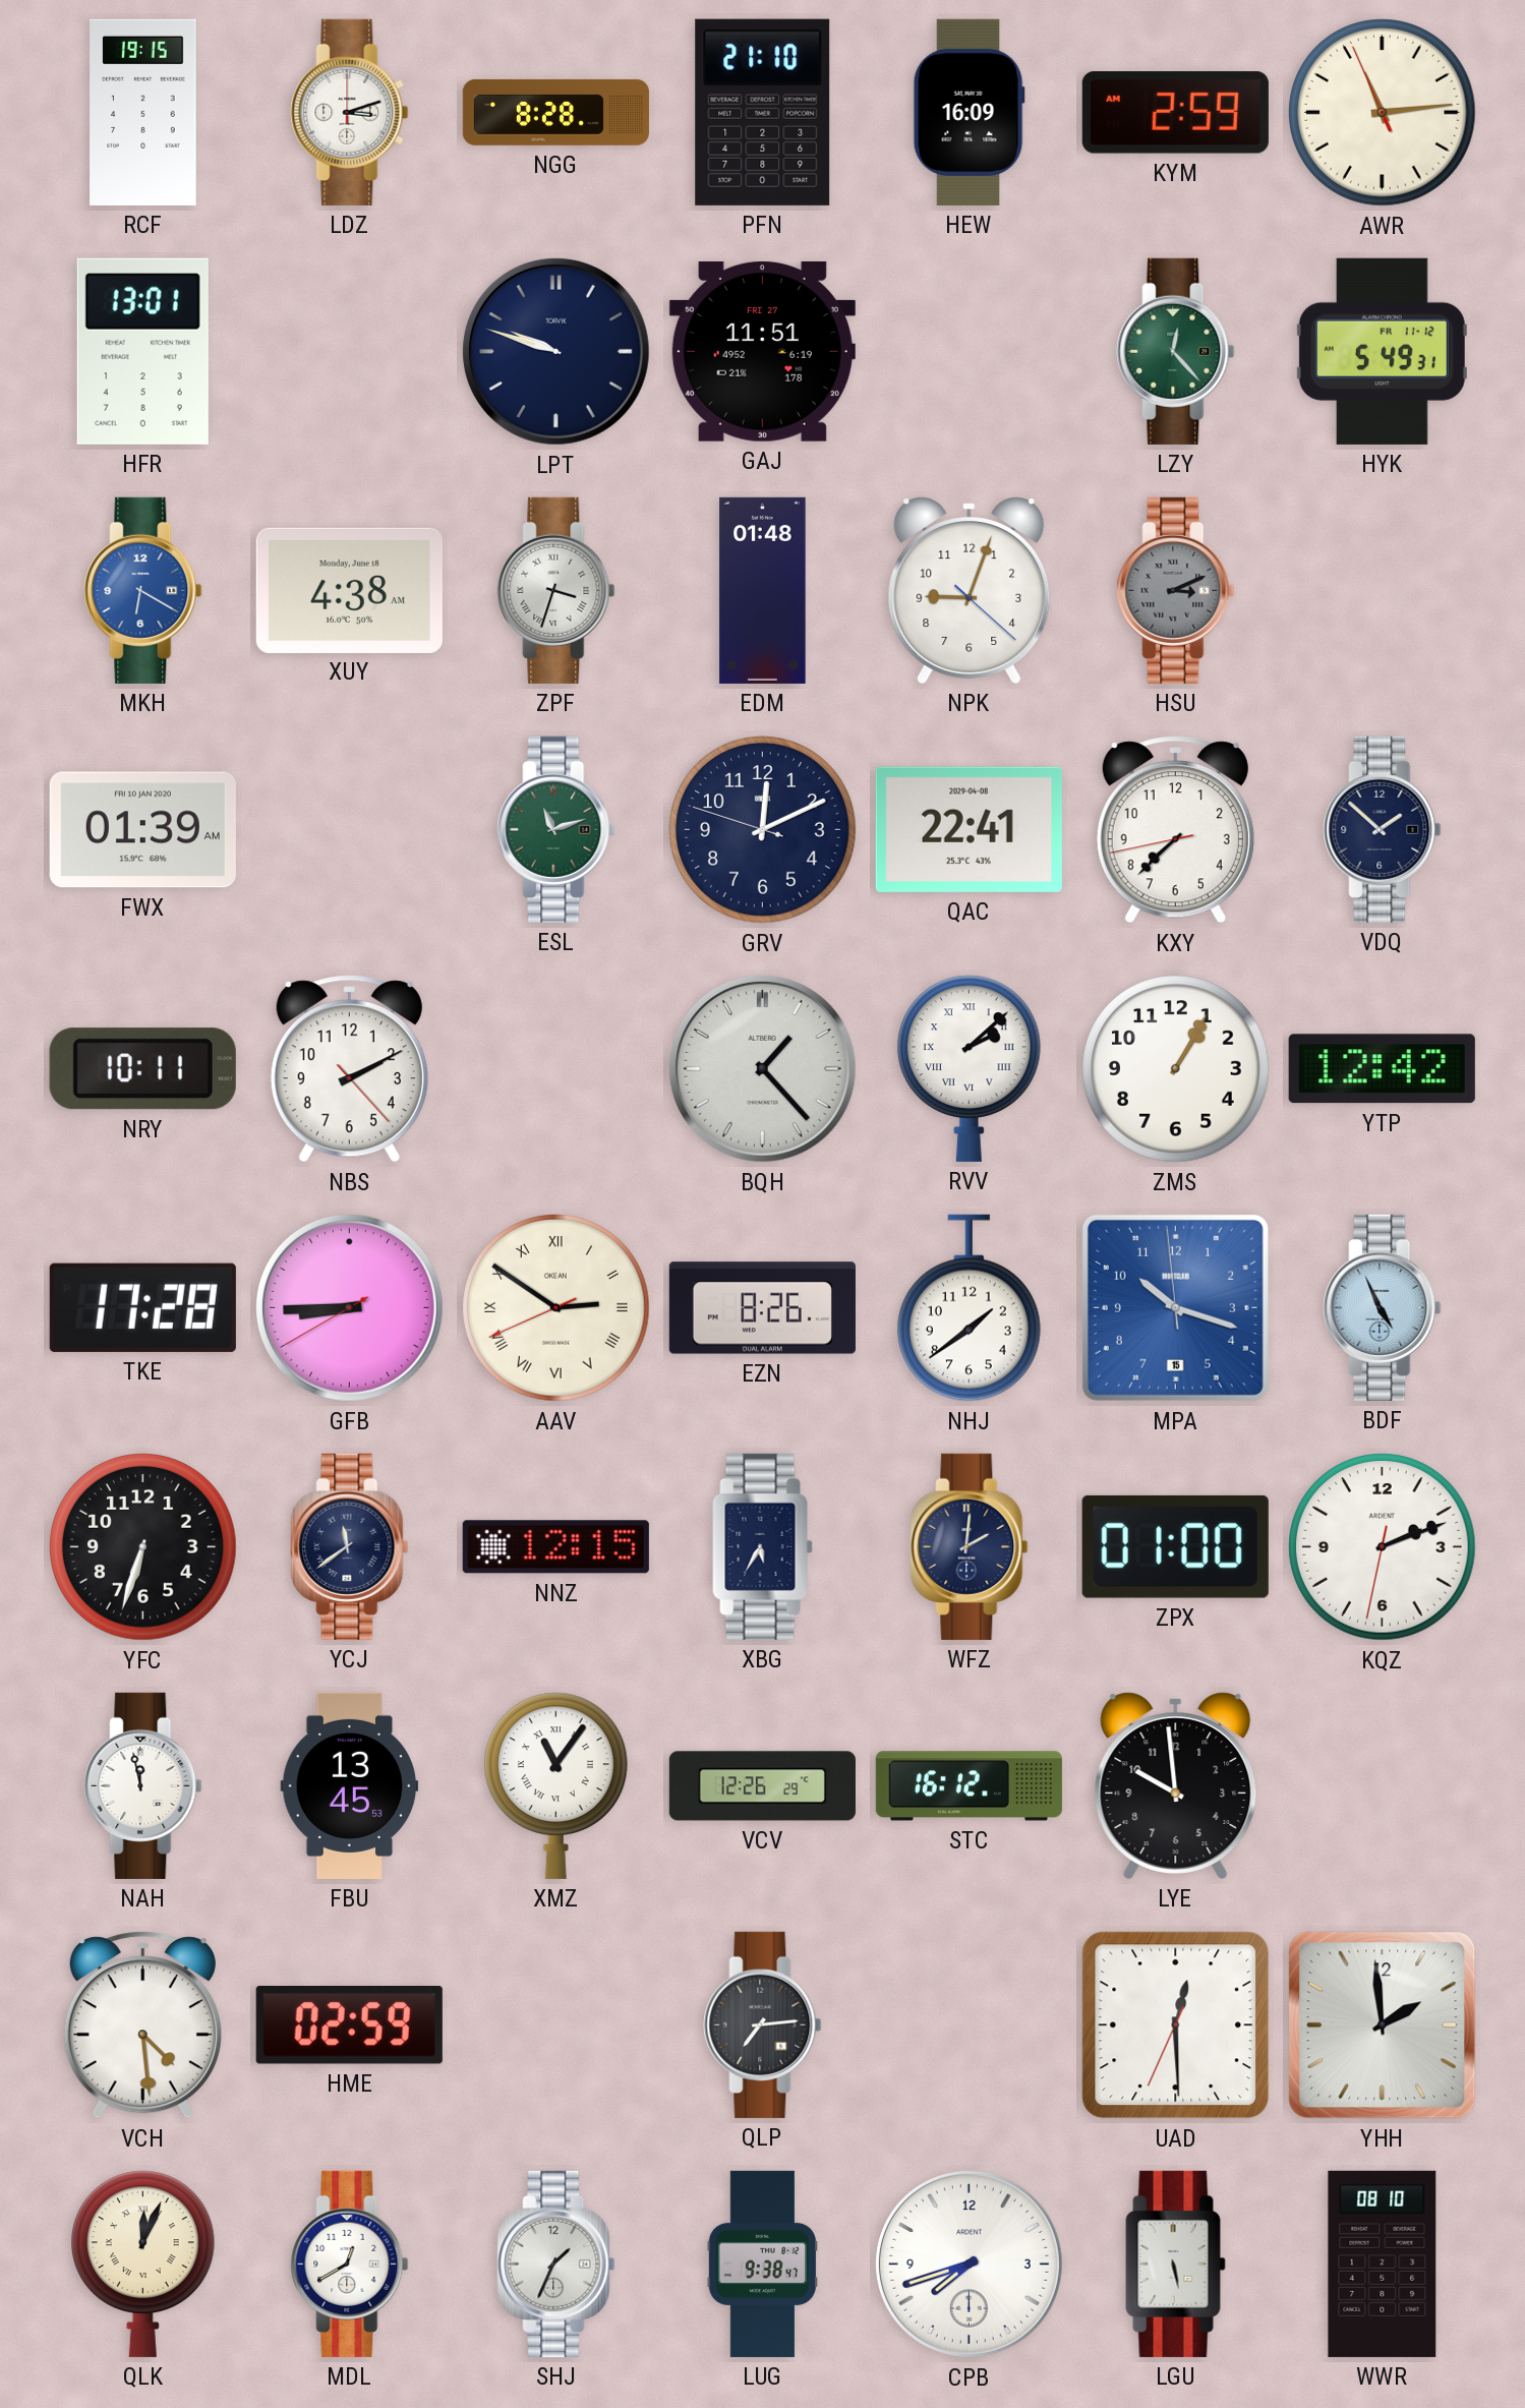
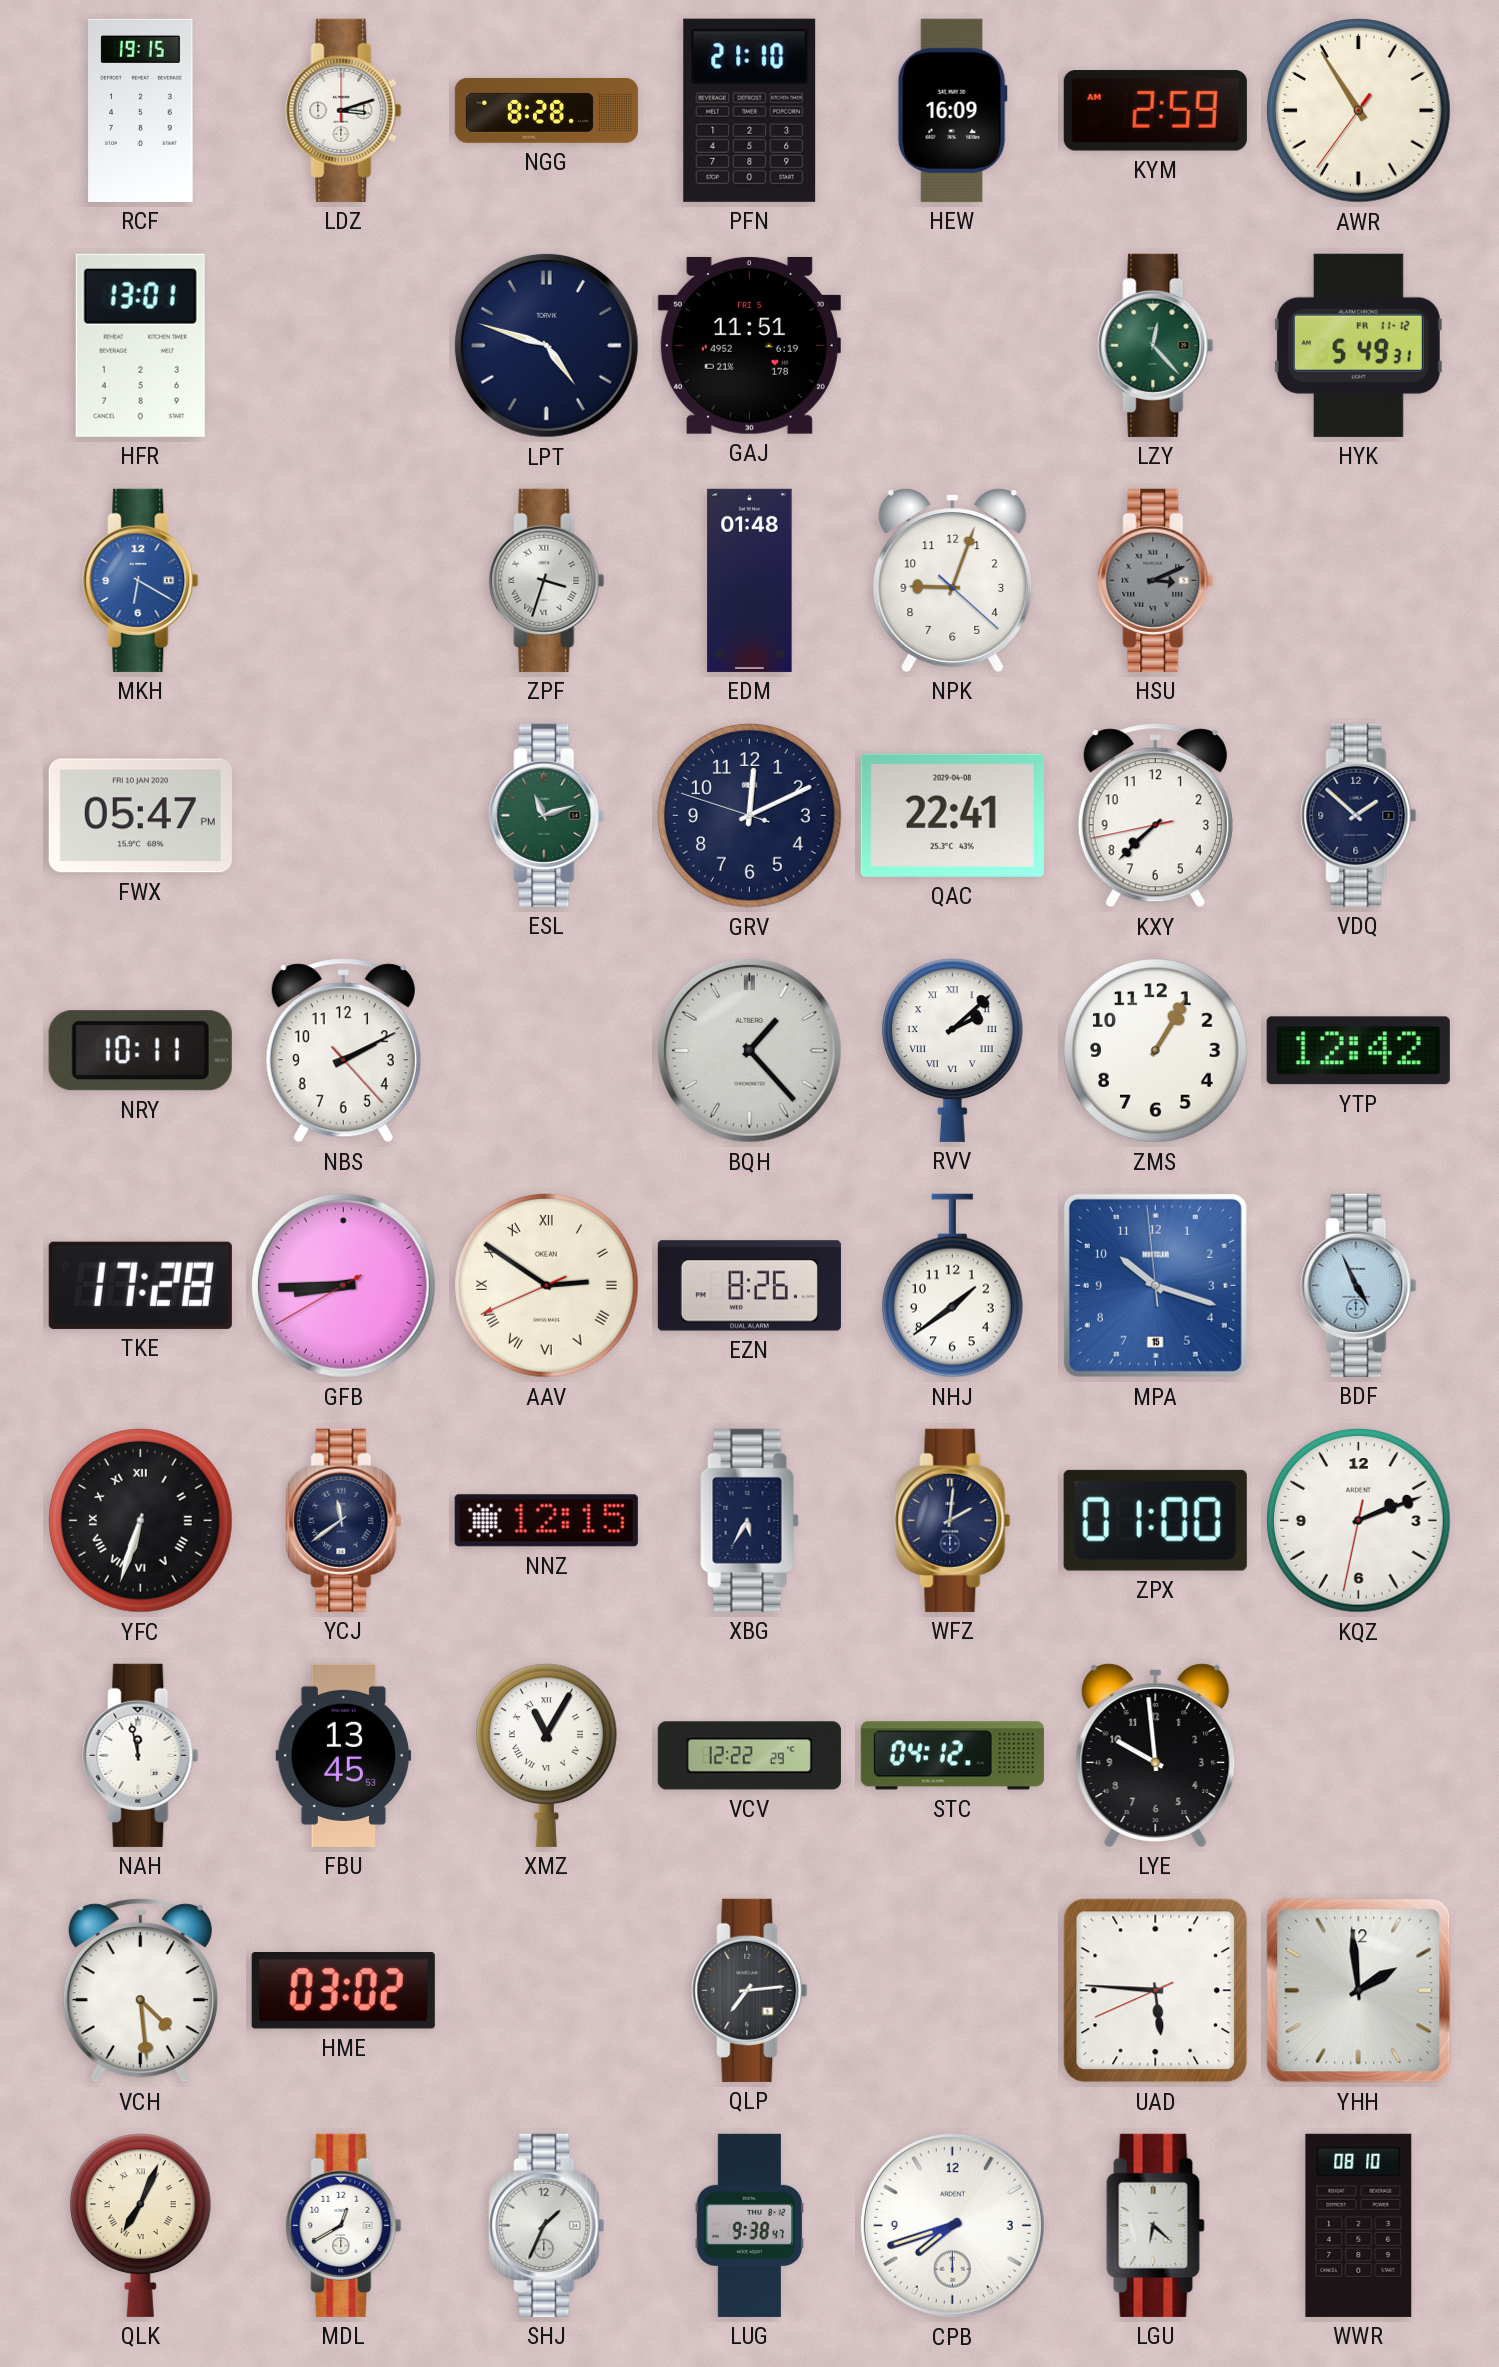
AWR: 11:13 -> 10:54
LPT: 9:48 -> 4:48
GAJ date: FRI 27 -> FRI 5
XUY: 4:38 -> none
FWX: 01:39 -> 05:47
YFC numerals: Arabic -> Roman
XMZ: 11:06 -> 11:05
VCV: 12:26 -> 12:22
STC: 16:12 -> 04:12
HME: 02:59 -> 03:02
UAD: 12:29 -> 5:45
QLK: 12:04 -> 7:04
LGU: 5:28 -> 6:22
